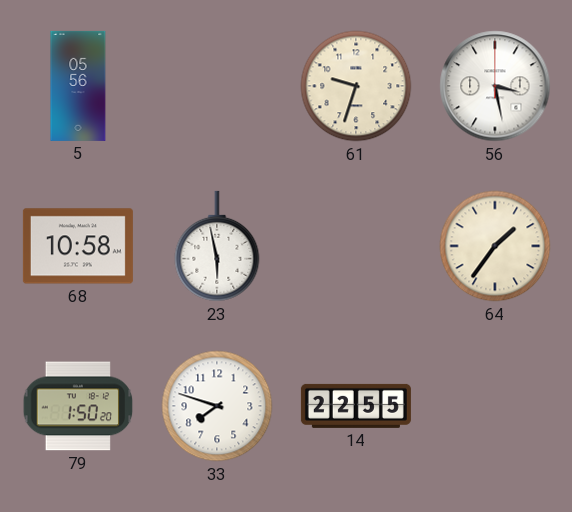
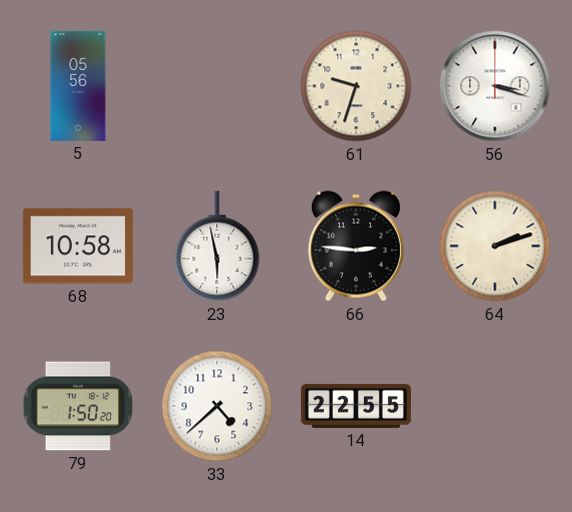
56: 3:28 -> 3:18
66: none -> 2:46
64: 1:36 -> 2:12
33: 7:48 -> 4:38
